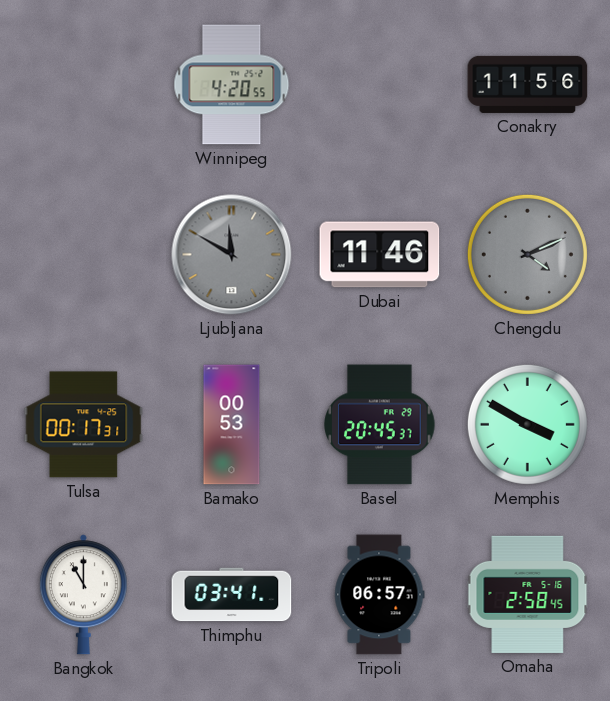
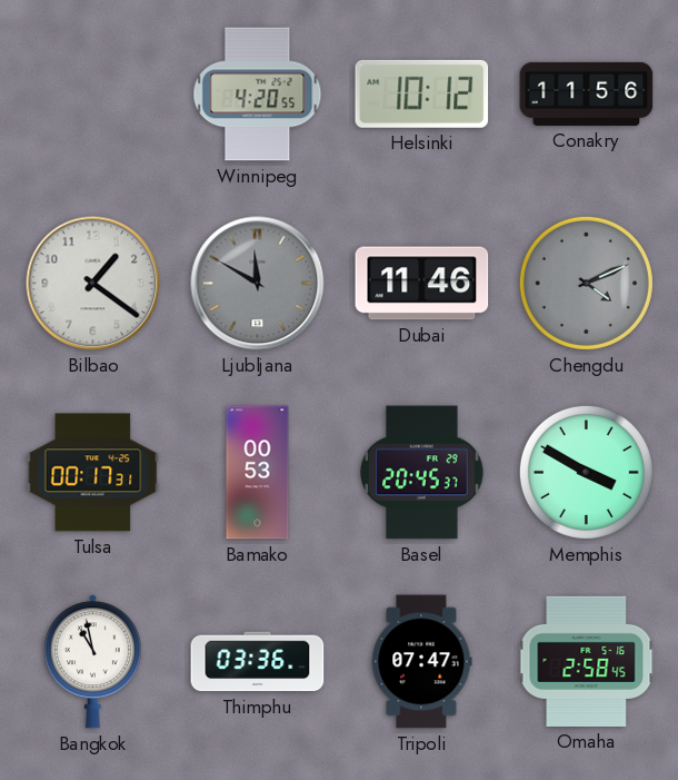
Helsinki: none -> 10:12
Bilbao: none -> 1:21
Bangkok: 11:00 -> 10:58
Thimphu: 03:41 -> 03:36
Tripoli: 06:57 -> 07:47
